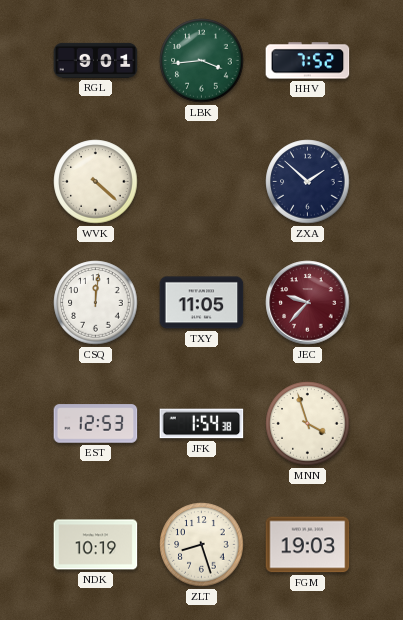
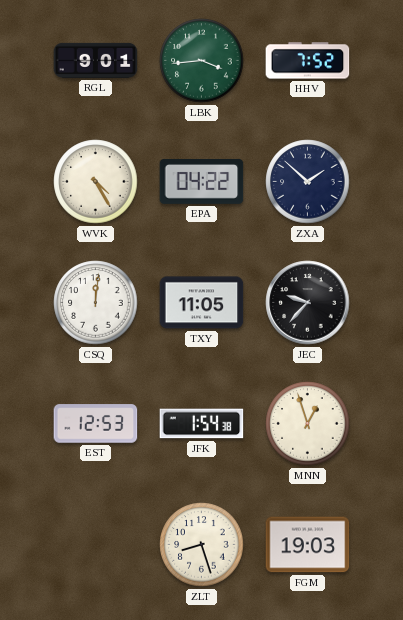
WVK: 4:22 -> 4:25
EPA: none -> 04:22
JEC dial: burgundy -> black
MNN: 3:57 -> 12:57
NDK: 10:19 -> none
